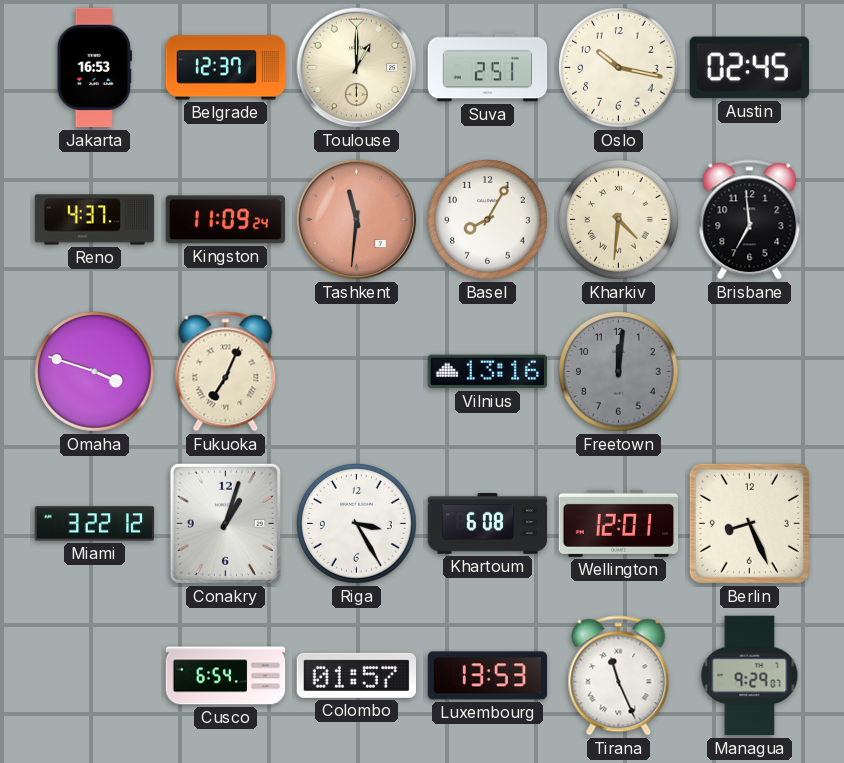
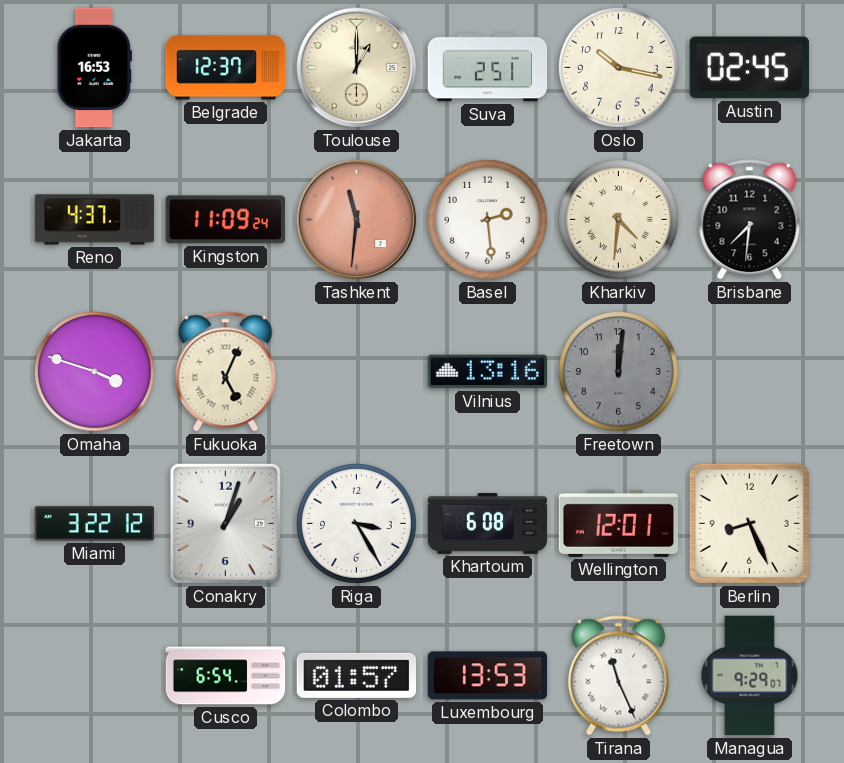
Basel: 8:05 -> 2:29
Brisbane: 6:59 -> 7:31
Fukuoka: 7:04 -> 5:04
